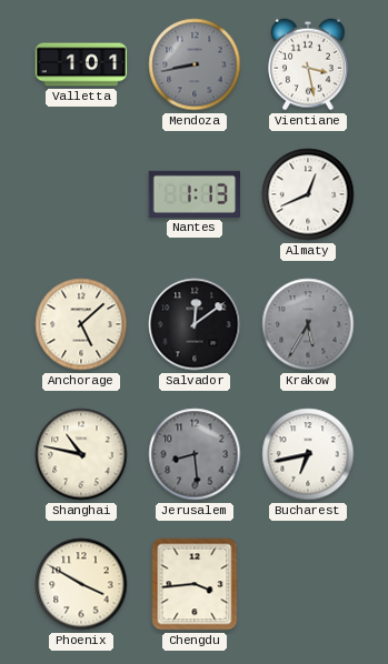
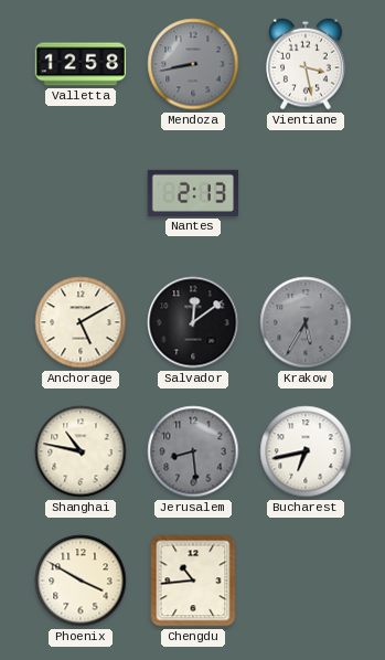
Valletta: 1:01 -> 12:58
Nantes: 1:13 -> 2:13
Almaty: 12:41 -> none
Anchorage: 5:08 -> 5:10
Chengdu: 3:44 -> 10:44
